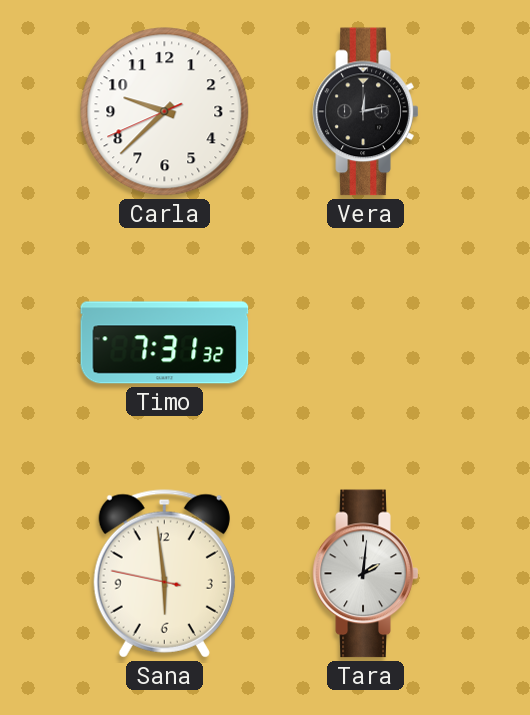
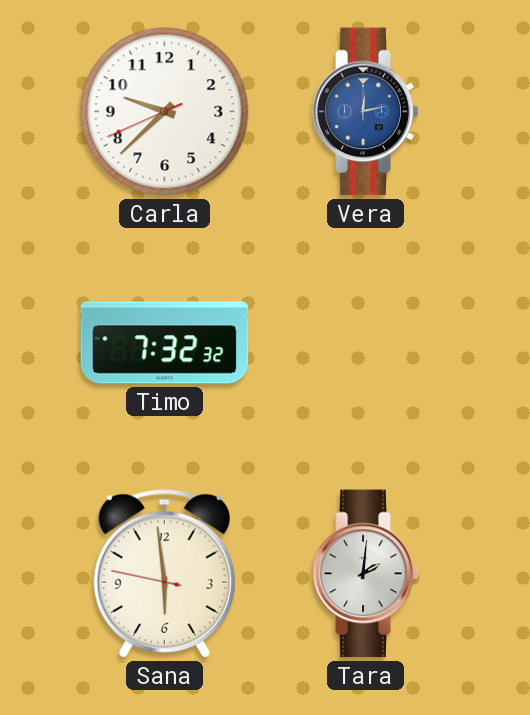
Vera dial: black -> blue
Timo: 7:31 -> 7:32
